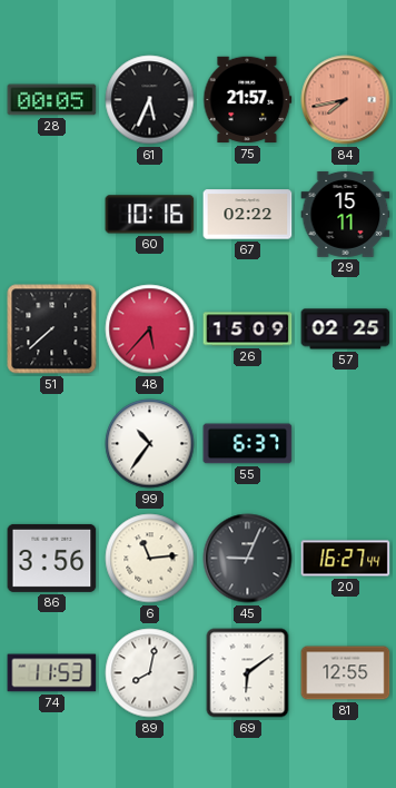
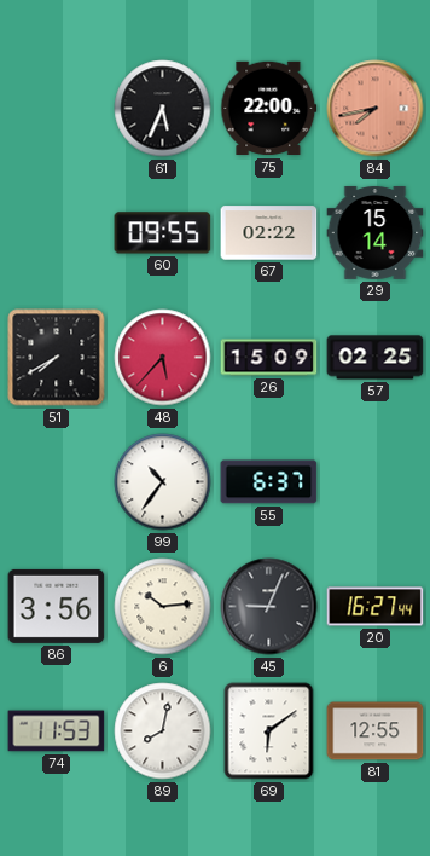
28: 00:05 -> none
75: 21:57 -> 22:00
60: 10:16 -> 09:55
29: 15:11 -> 15:14
51: 7:38 -> 7:40
6: 11:14 -> 10:14
